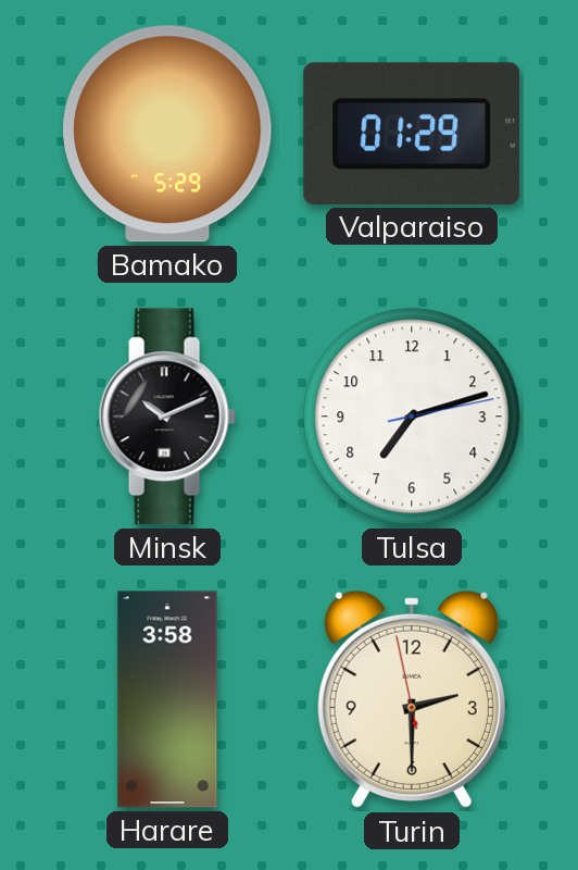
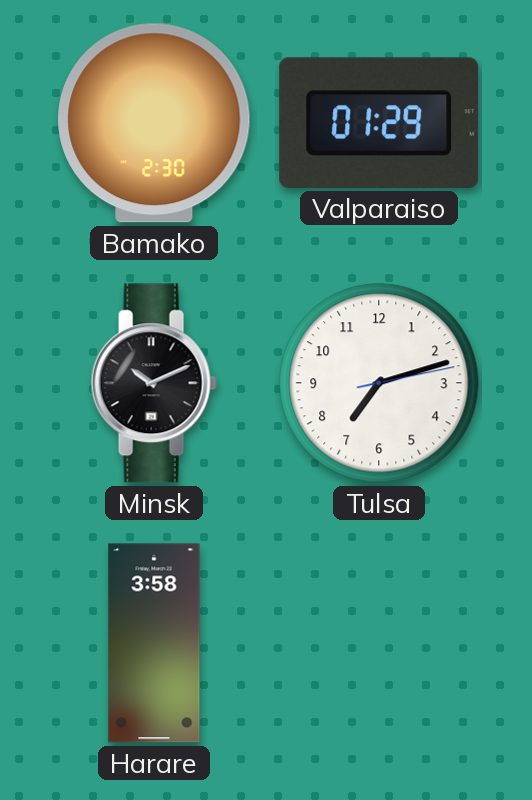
Bamako: 5:29 -> 2:30
Turin: 2:29 -> none
